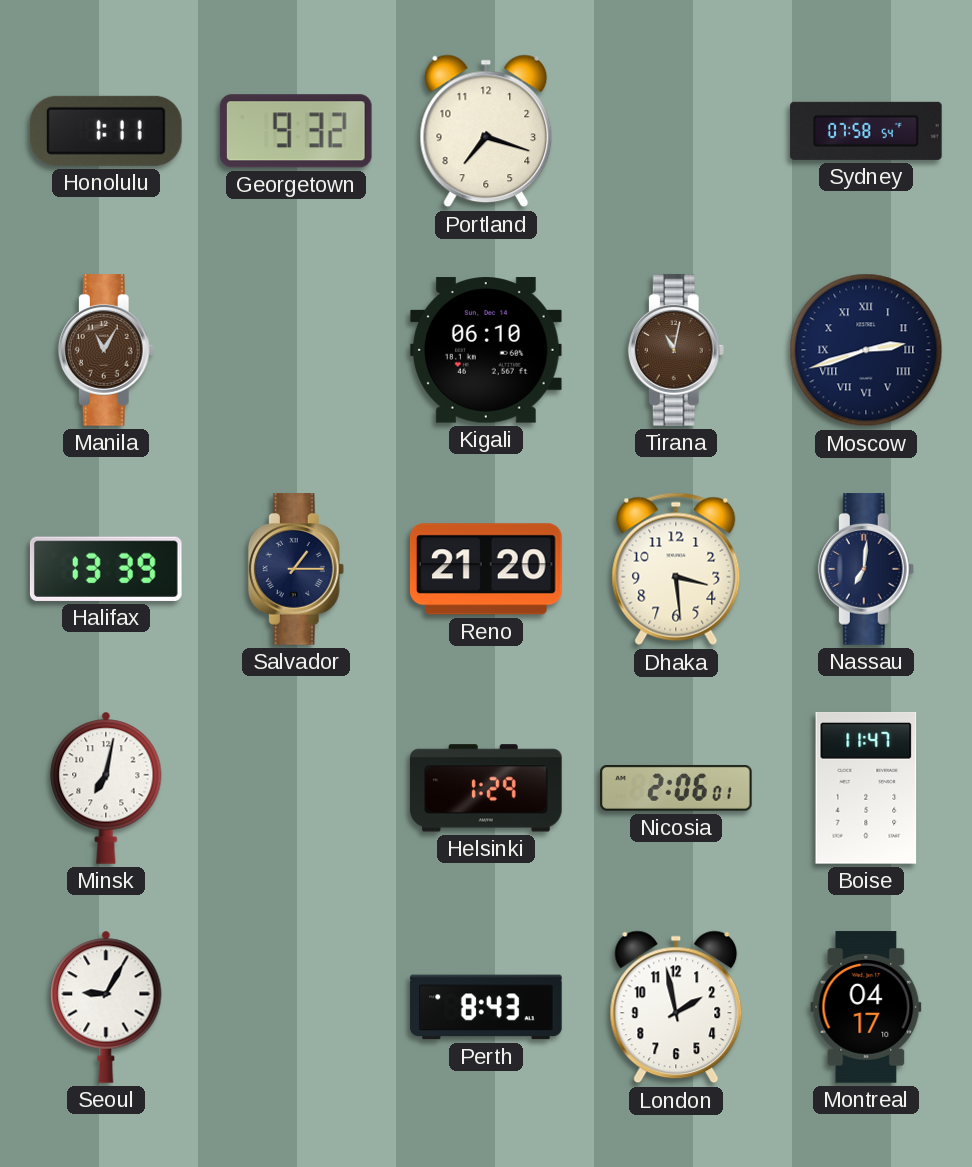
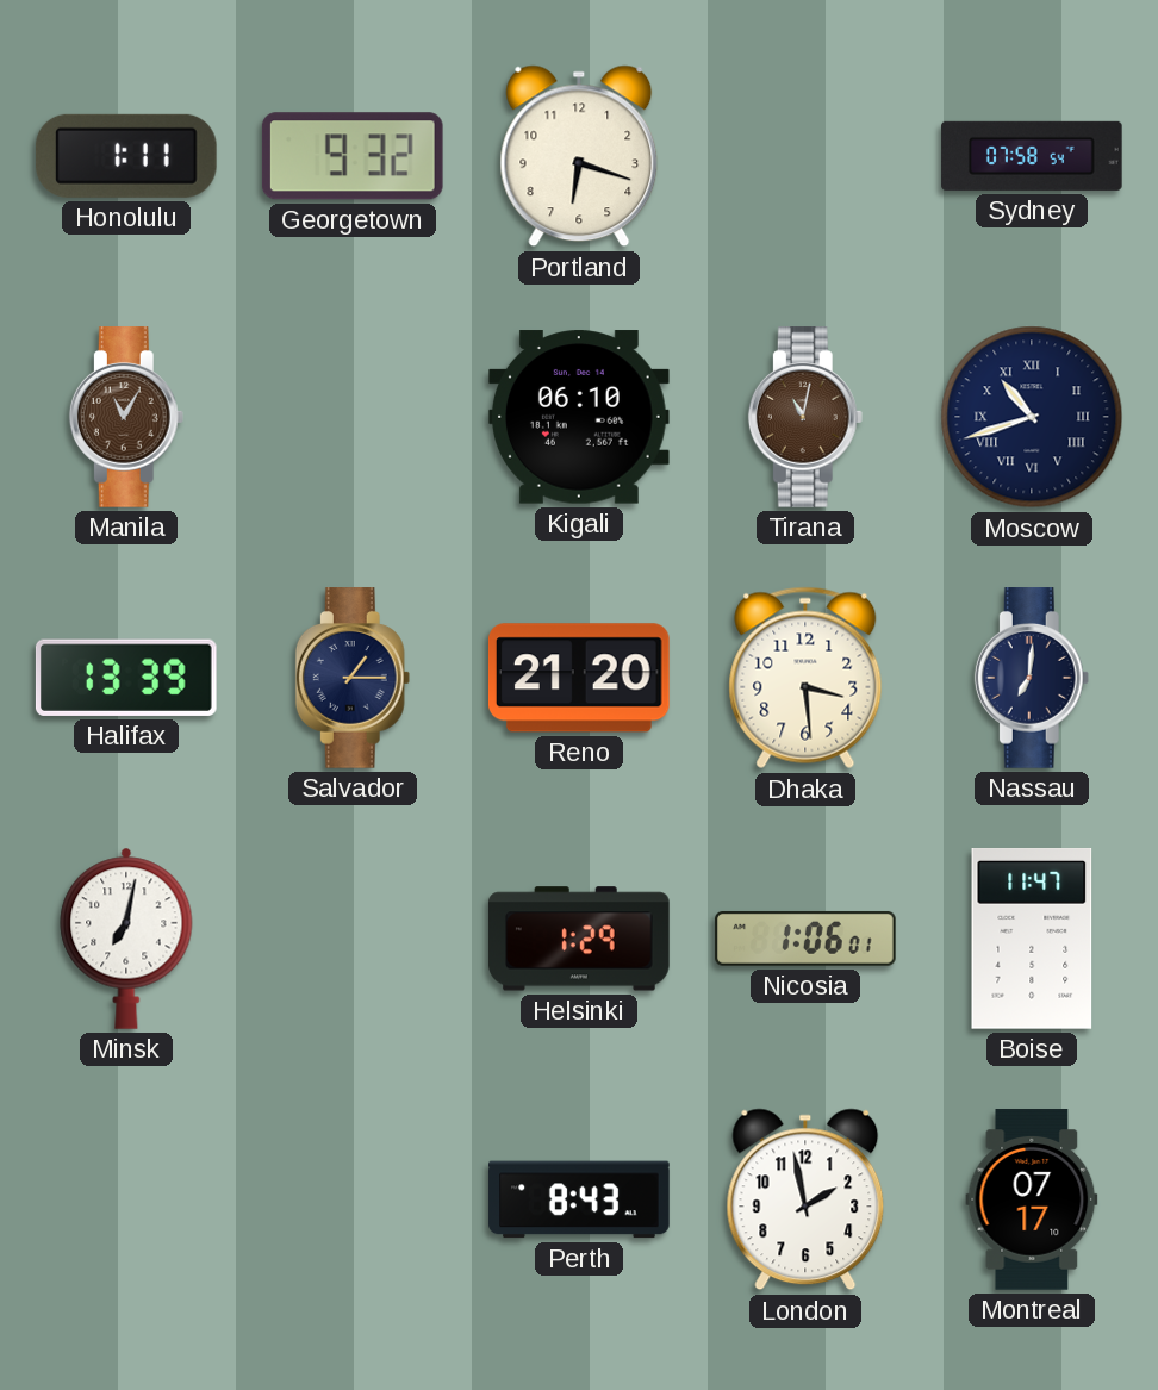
Portland: 7:18 -> 6:18
Moscow: 2:42 -> 10:42
Nicosia: 2:06 -> 1:06
Seoul: 9:05 -> none
Montreal: 04:17 -> 07:17
